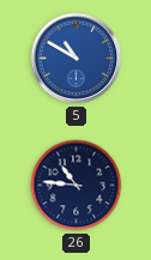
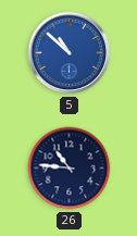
5: 10:50 -> 10:52
